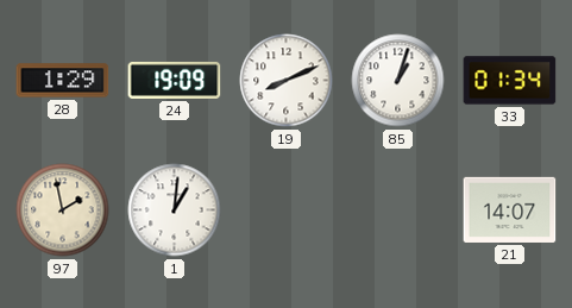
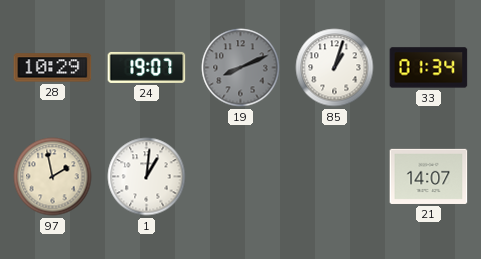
28: 1:29 -> 10:29
24: 19:09 -> 19:07
19 dial: white -> grey
